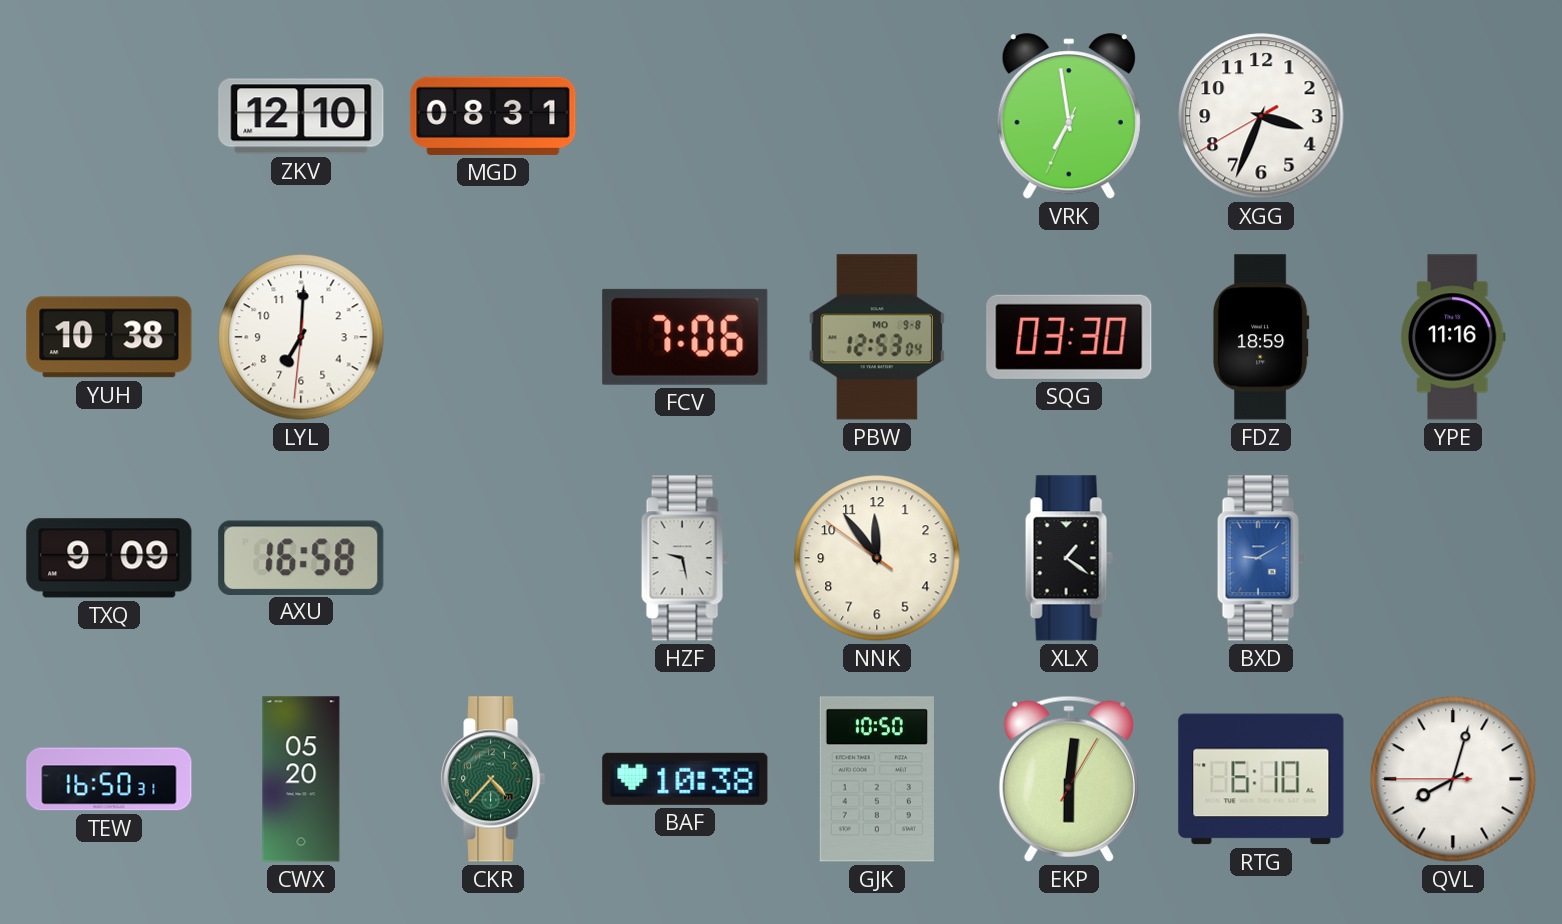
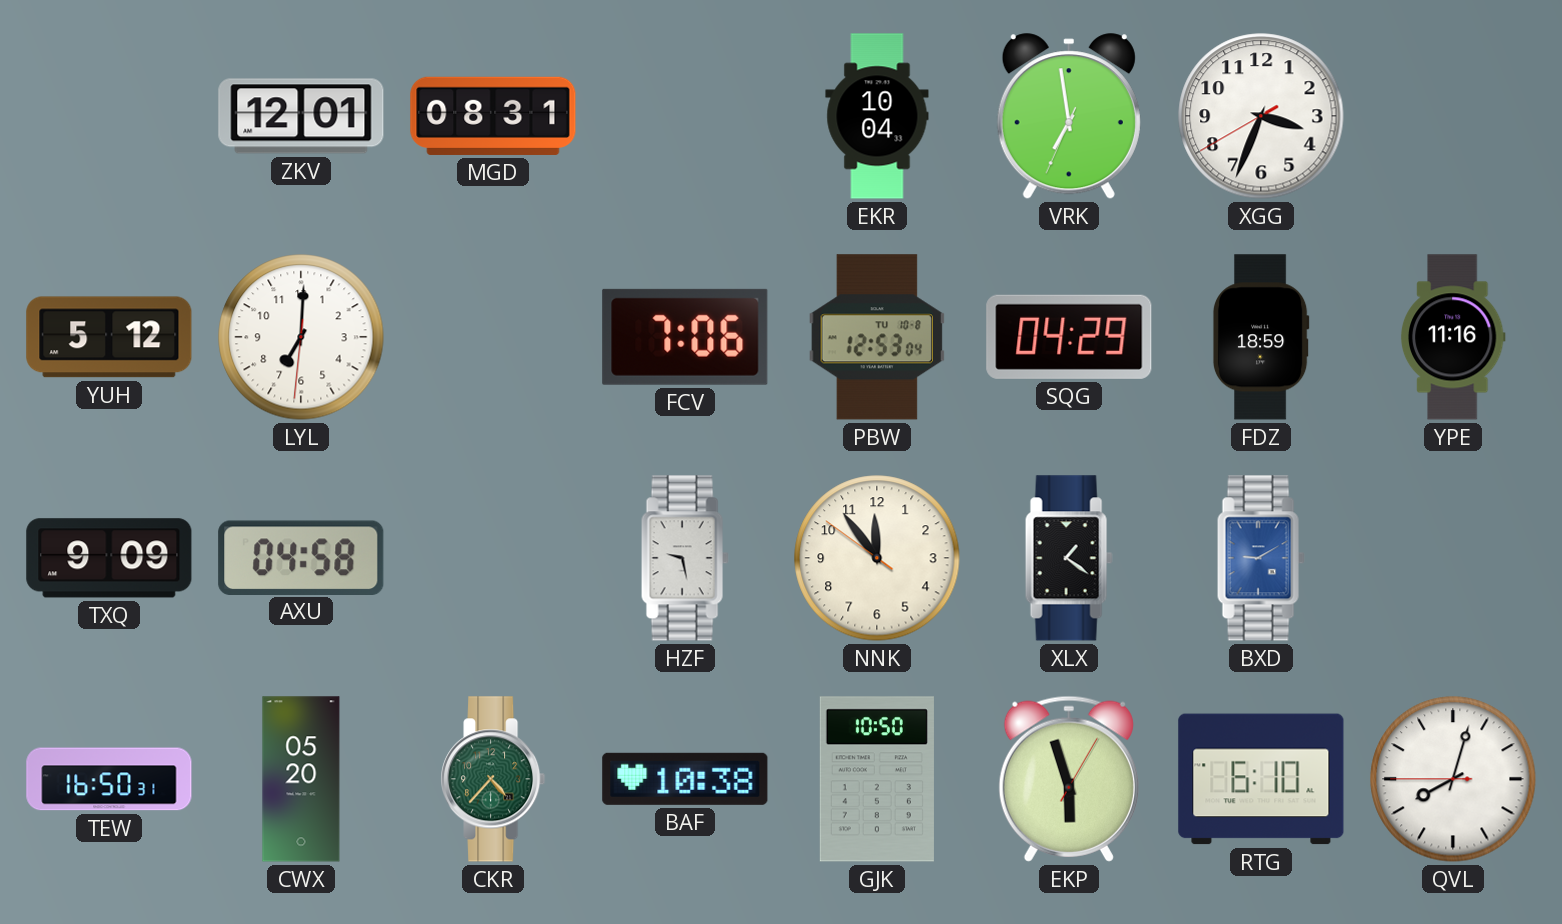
ZKV: 12:10 -> 12:01
EKR: none -> 10:04
YUH: 10:38 -> 5:12
PBW date: MO 9-8 -> TU 10-8
SQG: 03:30 -> 04:29
AXU: 16:58 -> 04:58
EKP: 6:01 -> 5:57
